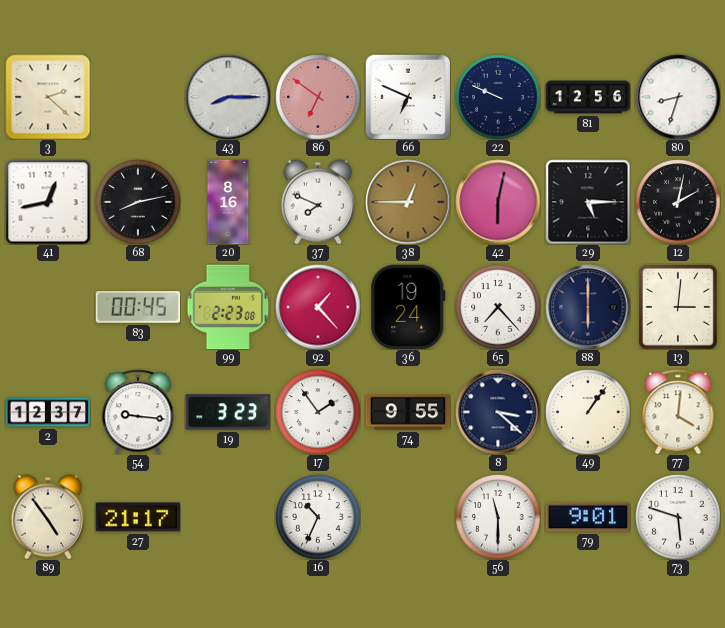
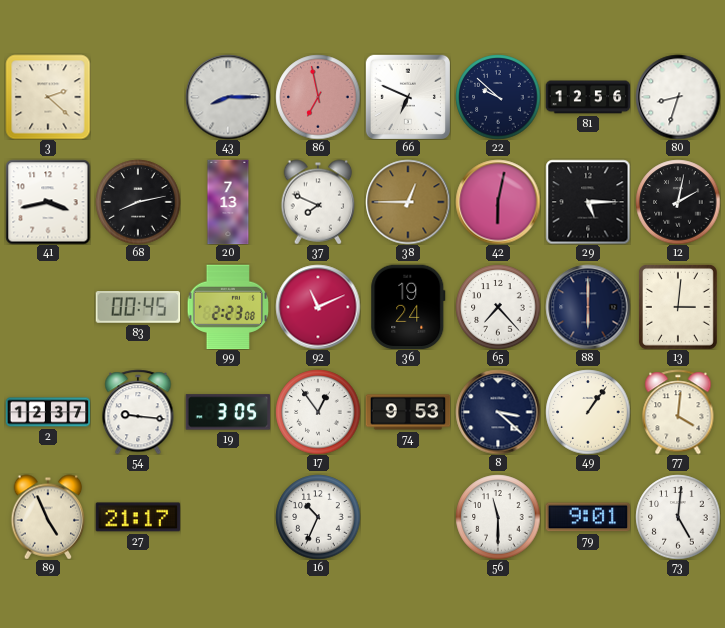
86: 6:51 -> 6:58
22: 9:49 -> 9:52
41: 12:43 -> 3:43
20: 8:16 -> 7:13
92: 1:23 -> 11:11
19: 3:23 -> 3:05
17: 1:54 -> 12:54
74: 9:55 -> 9:53
89: 4:54 -> 4:56
73: 5:48 -> 5:01
